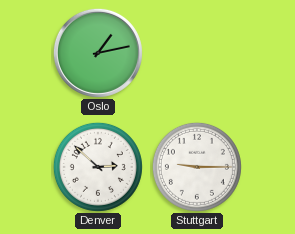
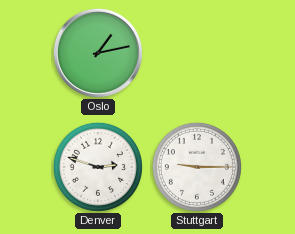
Denver: 2:52 -> 2:48
